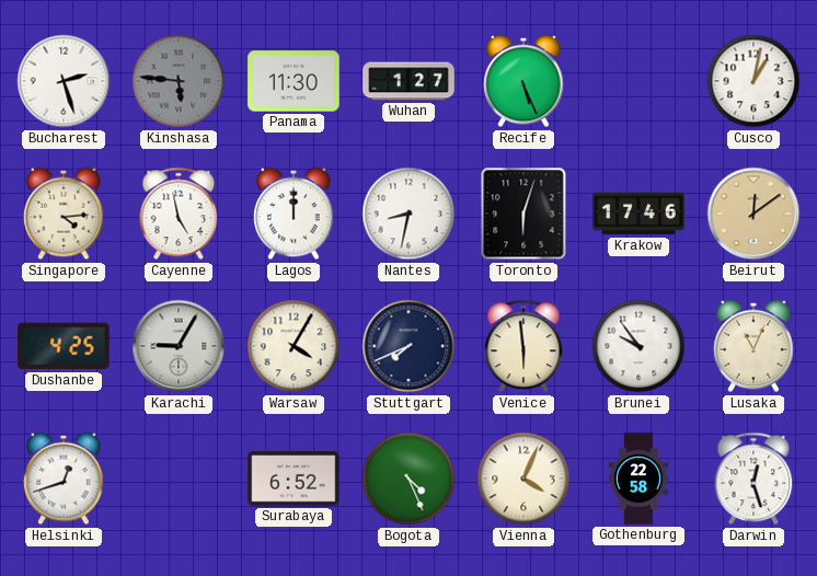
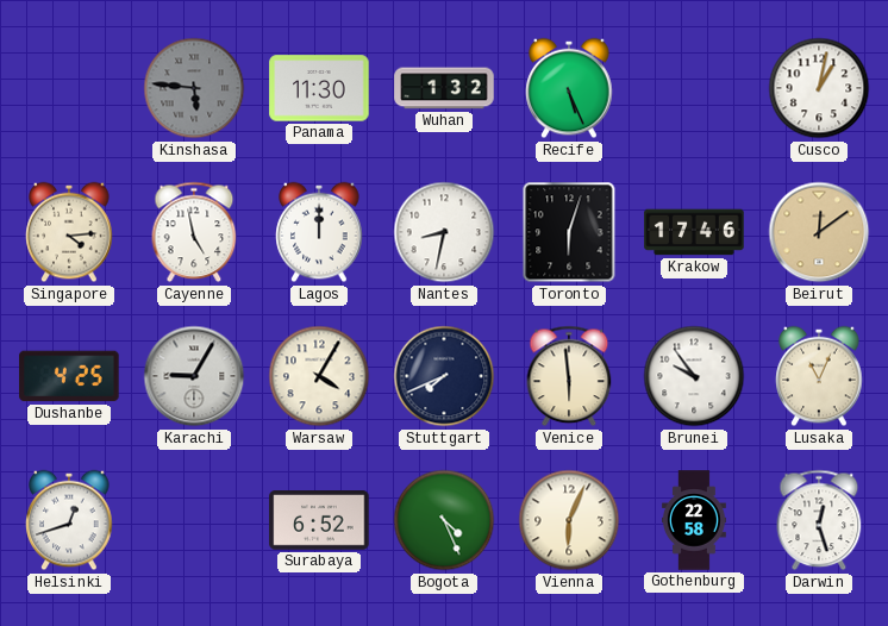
Bucharest: 2:27 -> none
Wuhan: 1:27 -> 1:32
Vienna: 4:04 -> 6:04
